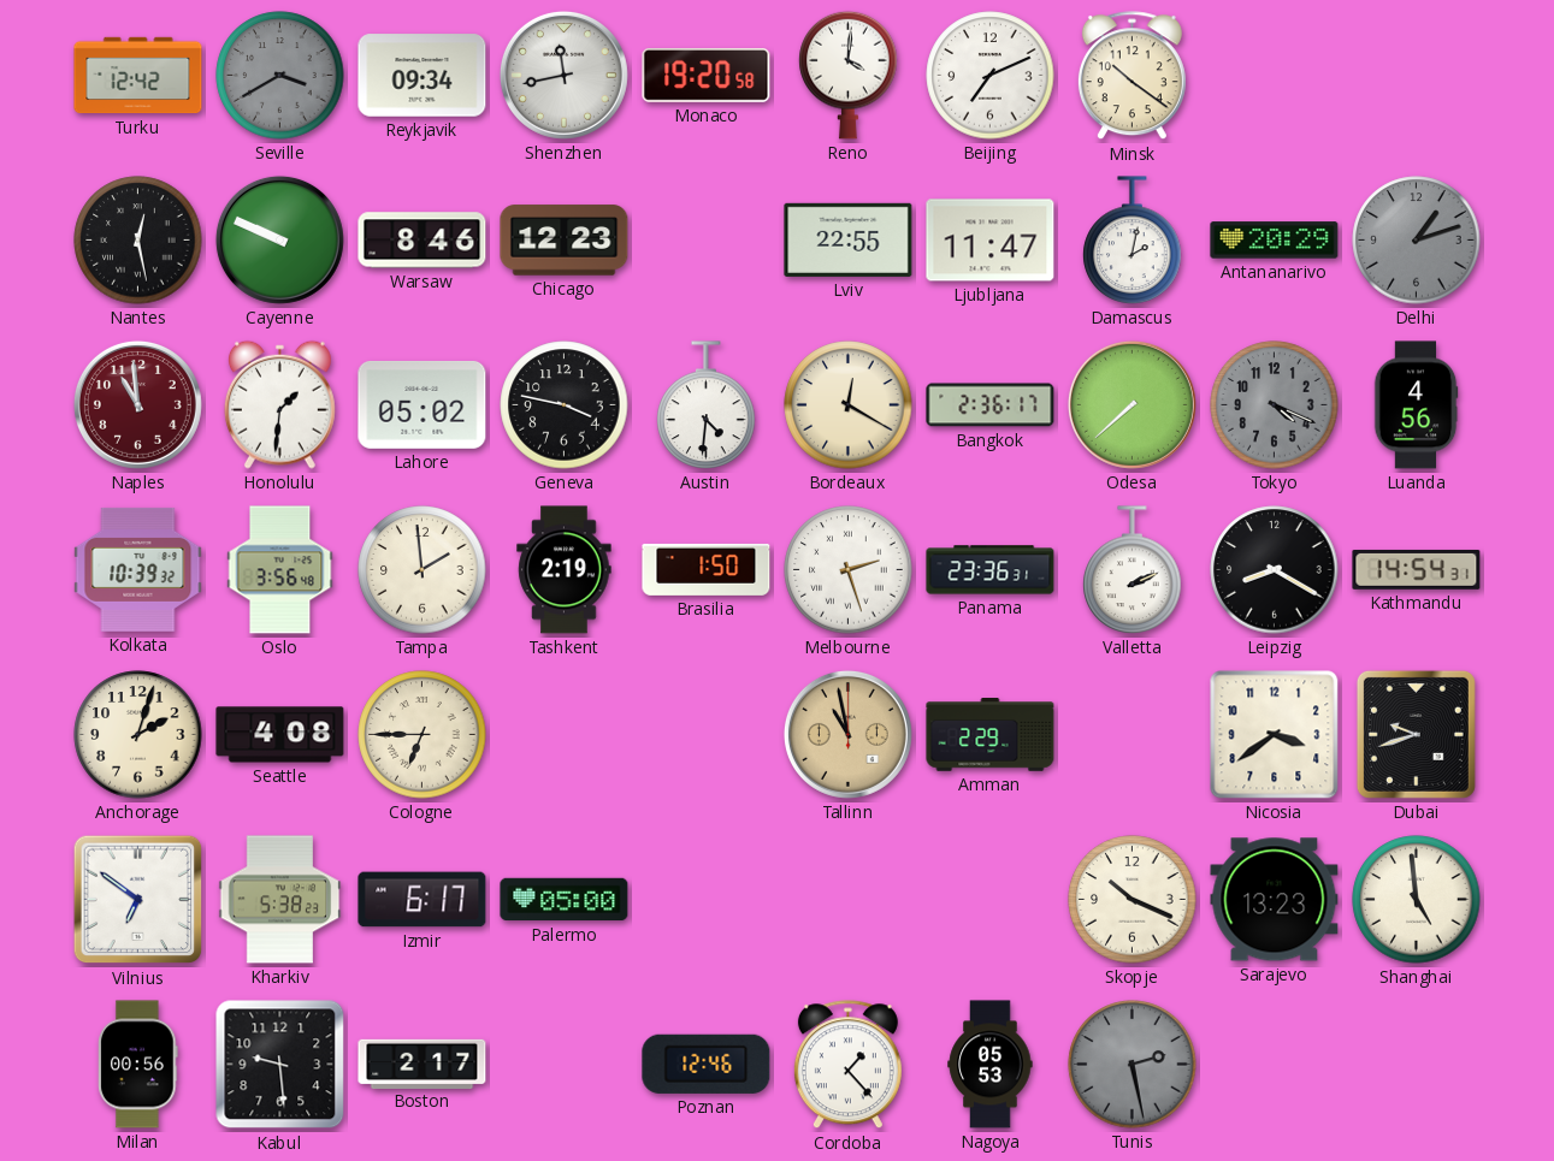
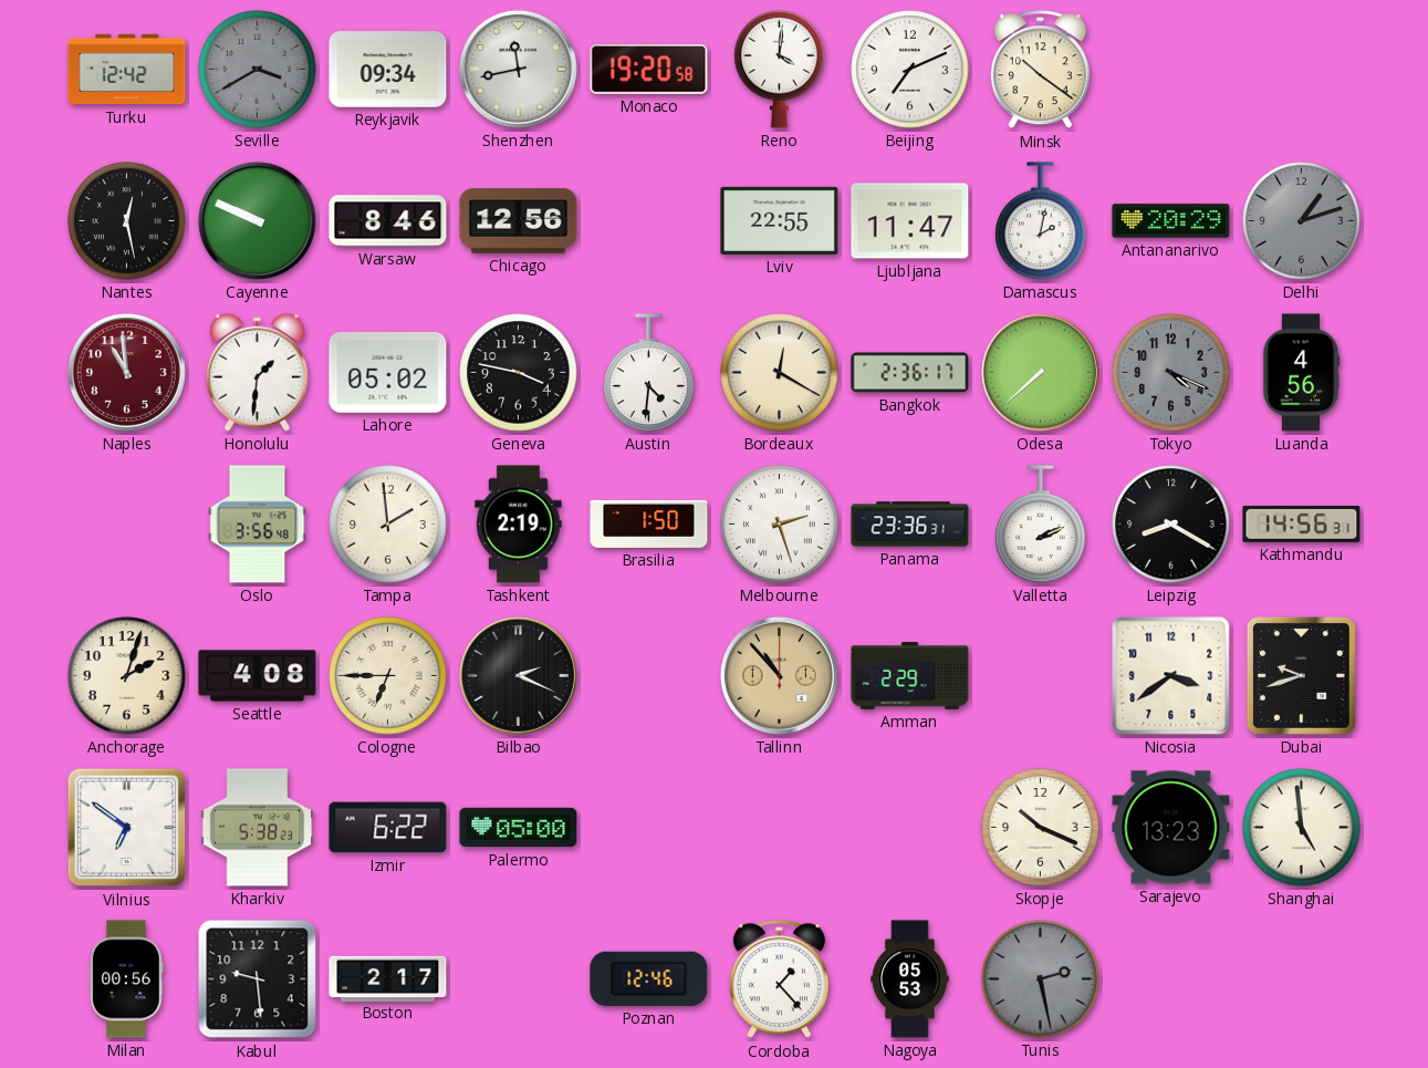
Chicago: 12:23 -> 12:56
Kolkata: 10:39 -> none
Kathmandu: 14:54 -> 14:56
Bilbao: none -> 2:19
Tallinn: 10:58 -> 10:53
Izmir: 6:17 -> 6:22
